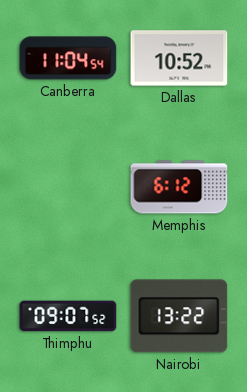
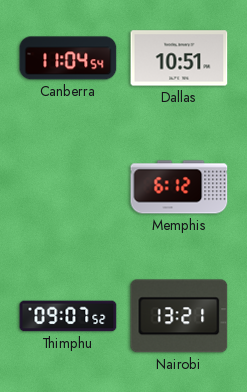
Dallas: 10:52 -> 10:51
Nairobi: 13:22 -> 13:21
